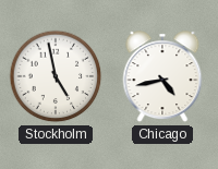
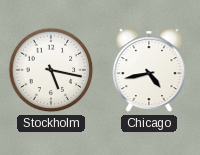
Stockholm: 4:58 -> 5:17
